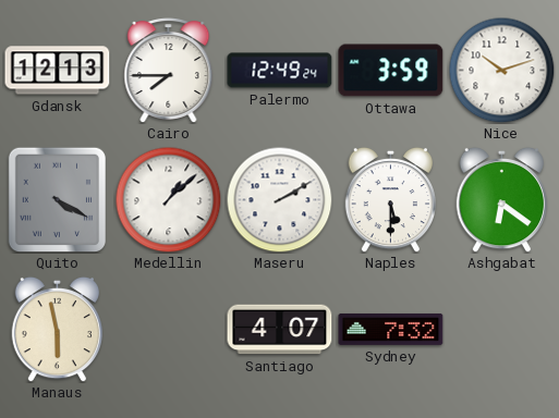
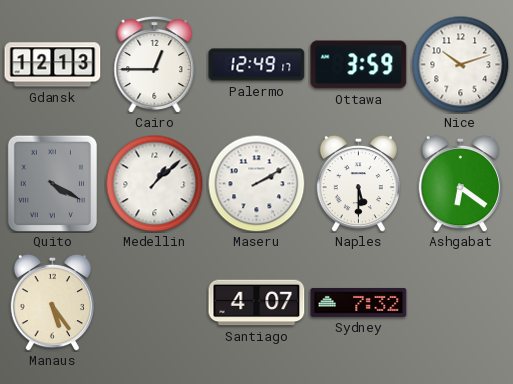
Cairo: 7:45 -> 12:45
Palermo: 12:49:24 -> 12:49:17
Manaus: 5:58 -> 5:24
